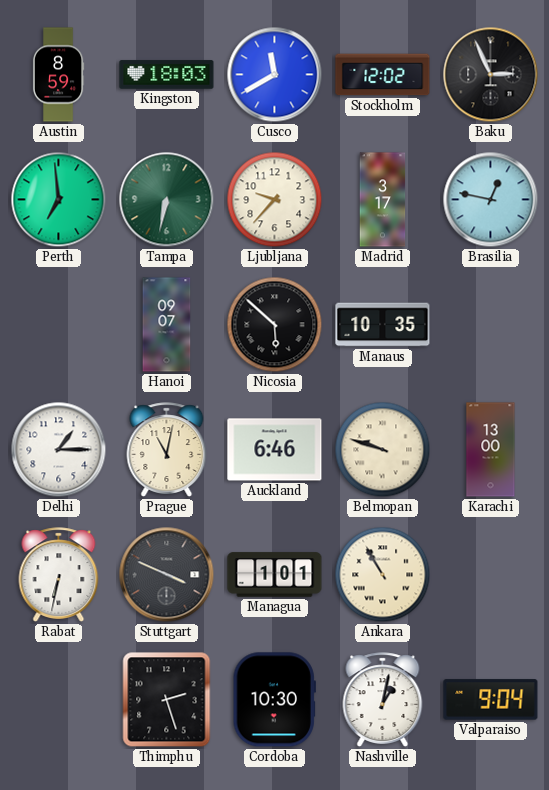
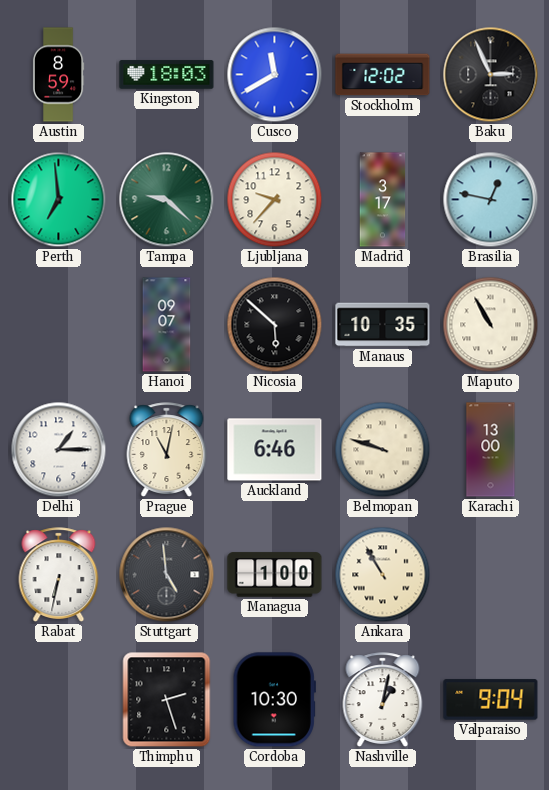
Tampa: 6:32 -> 9:22
Maputo: none -> 10:55
Stuttgart: 3:49 -> 4:59
Managua: 1:01 -> 1:00
